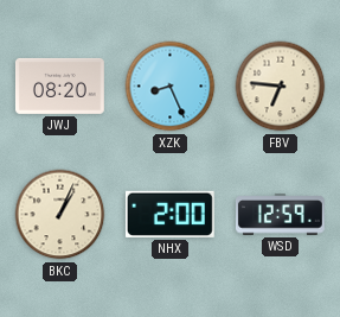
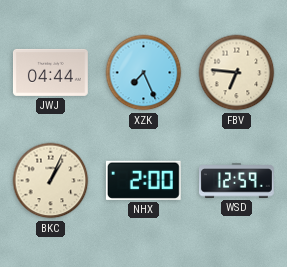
JWJ: 08:20 -> 04:44
XZK: 8:26 -> 7:26
